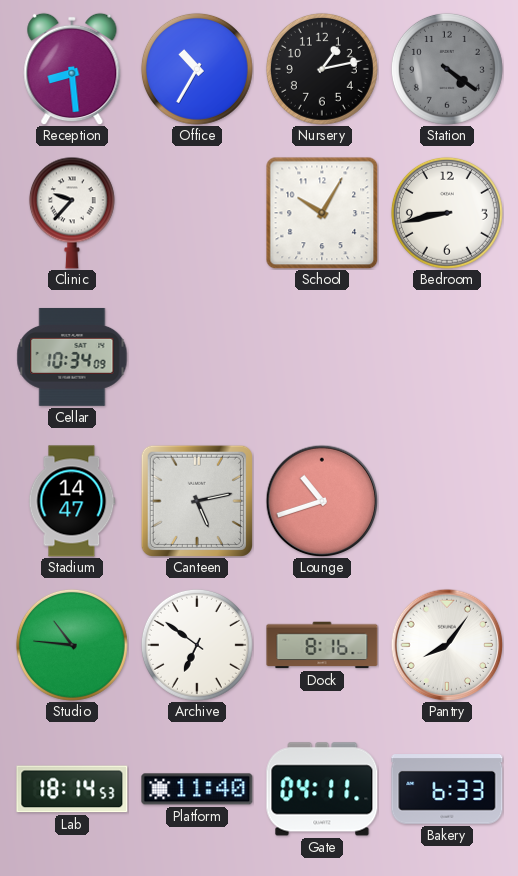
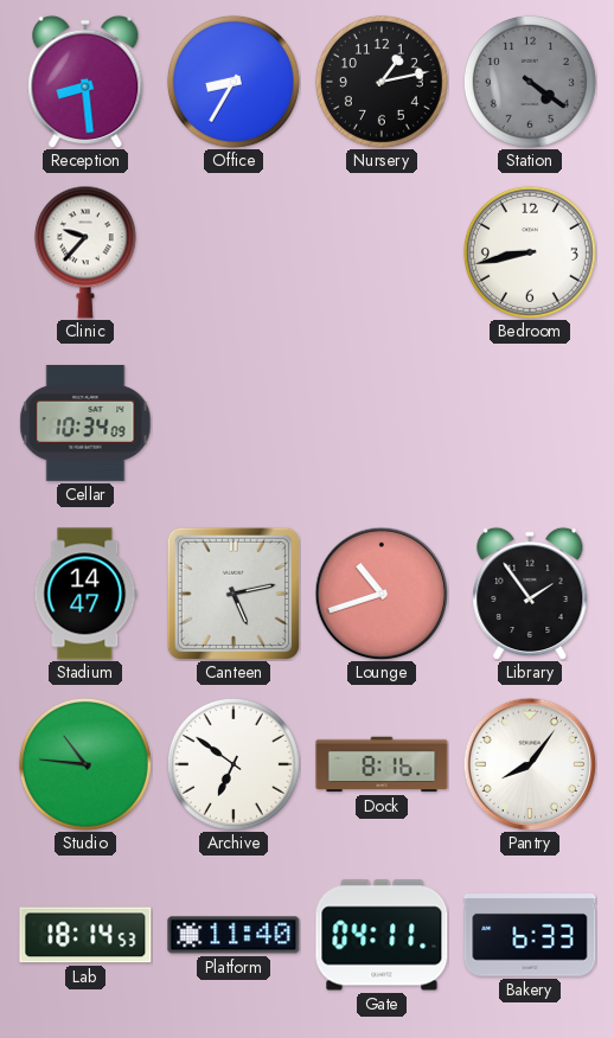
Office: 10:35 -> 8:35
School: 10:05 -> none
Library: none -> 1:54
